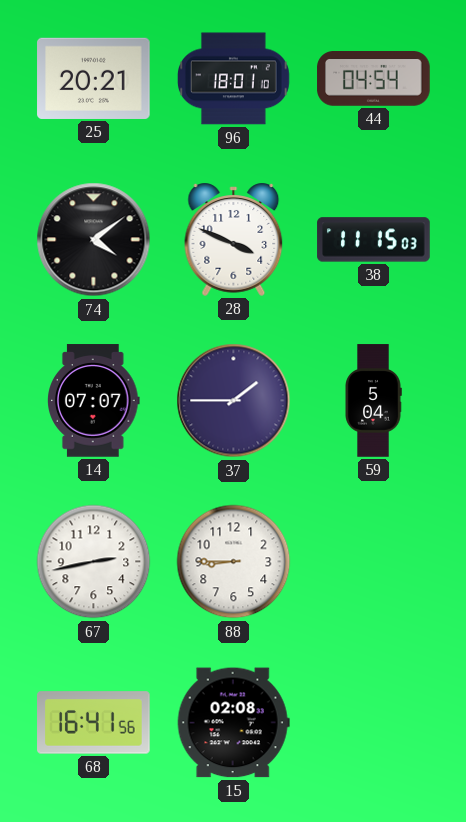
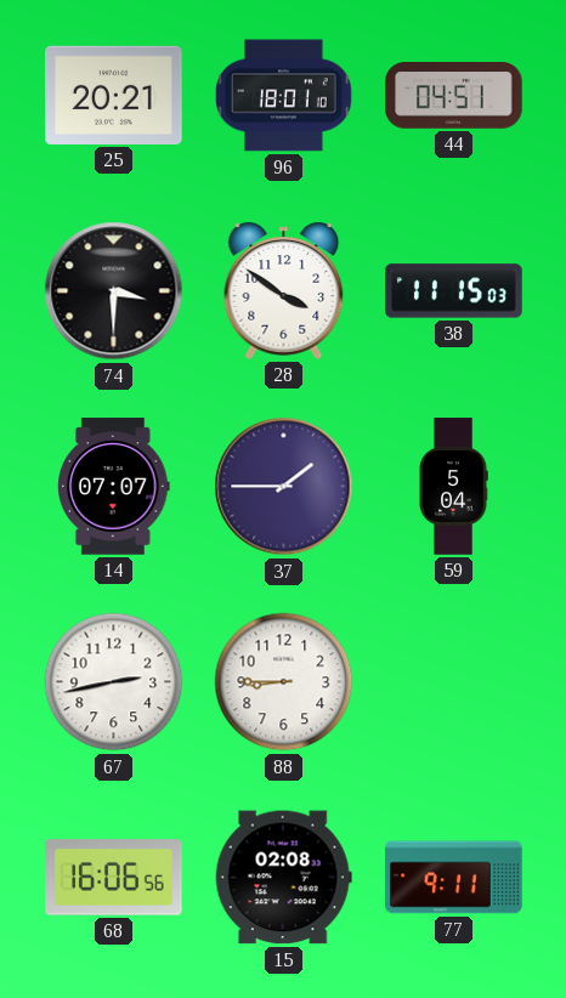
44: 04:54 -> 04:51
74: 4:09 -> 3:30
28: 3:49 -> 3:51
68: 16:41 -> 16:06
77: none -> 9:11
